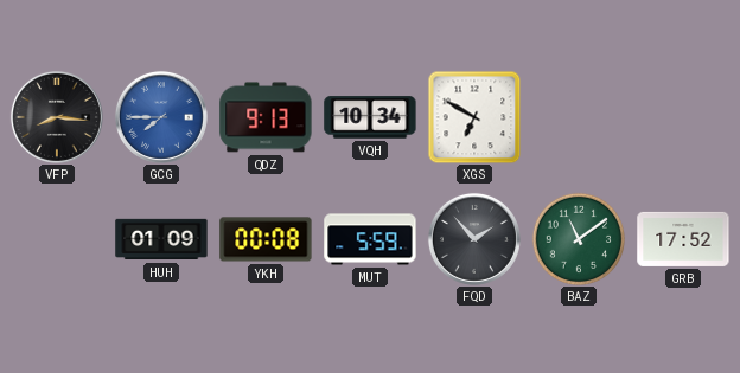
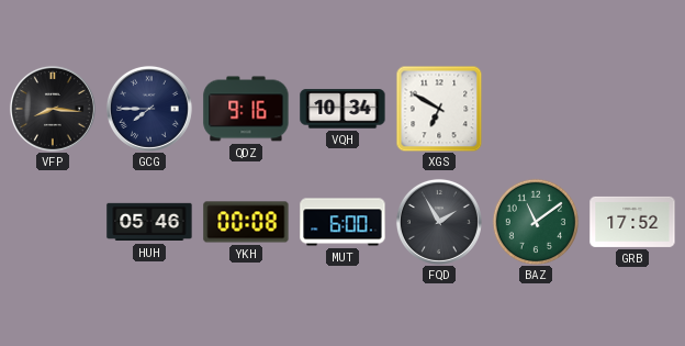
GCG dial: blue -> navy
QDZ: 9:13 -> 9:16
HUH: 01:09 -> 05:46
MUT: 5:59 -> 6:00
FQD: 1:53 -> 1:55
